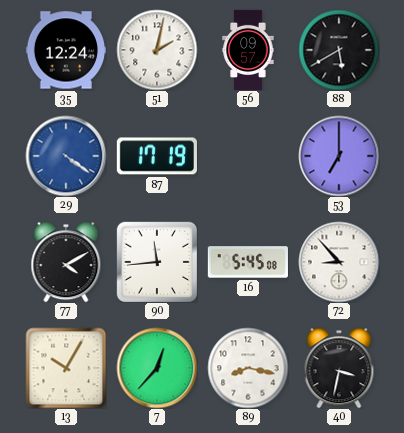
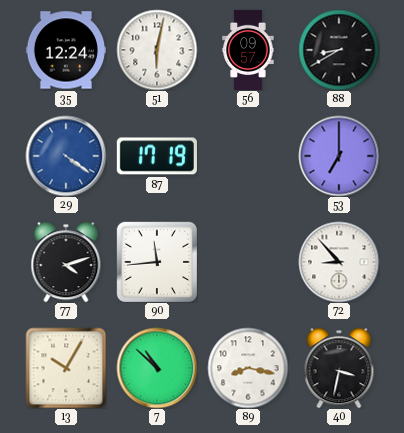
51: 2:02 -> 6:02
88: 5:40 -> 8:40
77: 4:10 -> 4:12
16: 5:45 -> none
7: 12:37 -> 10:52
